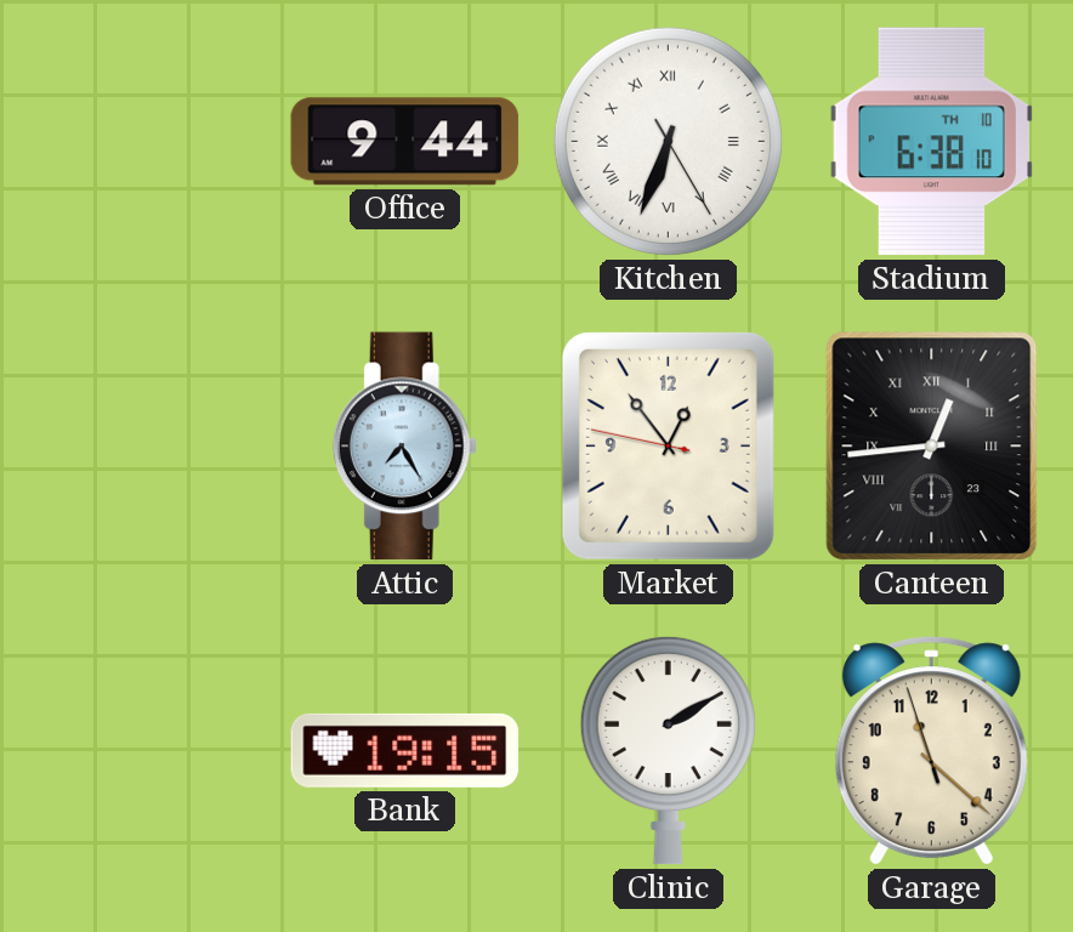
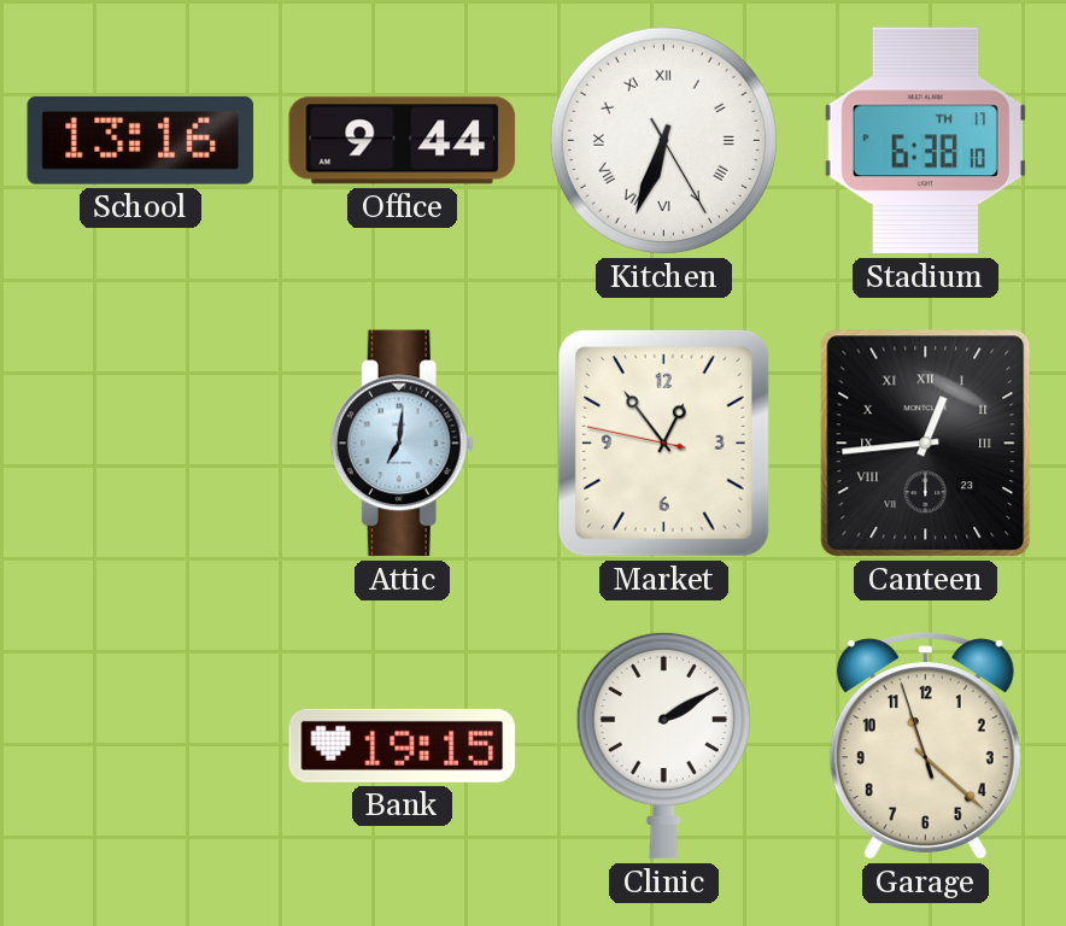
School: none -> 13:16
Stadium date: TH 10 -> TH 17
Attic: 7:25 -> 7:01
